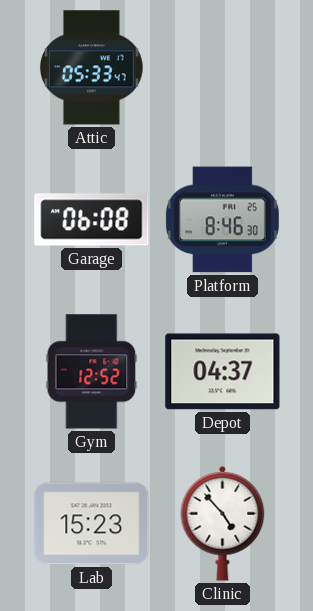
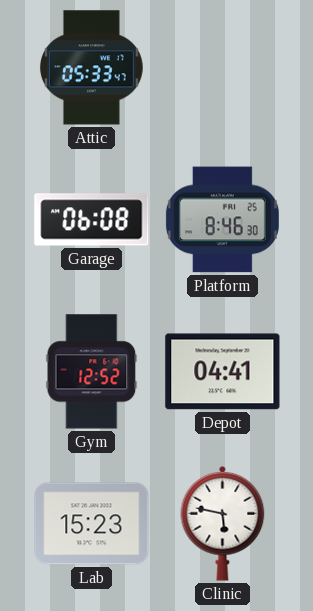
Depot: 04:37 -> 04:41
Clinic: 4:53 -> 5:47
